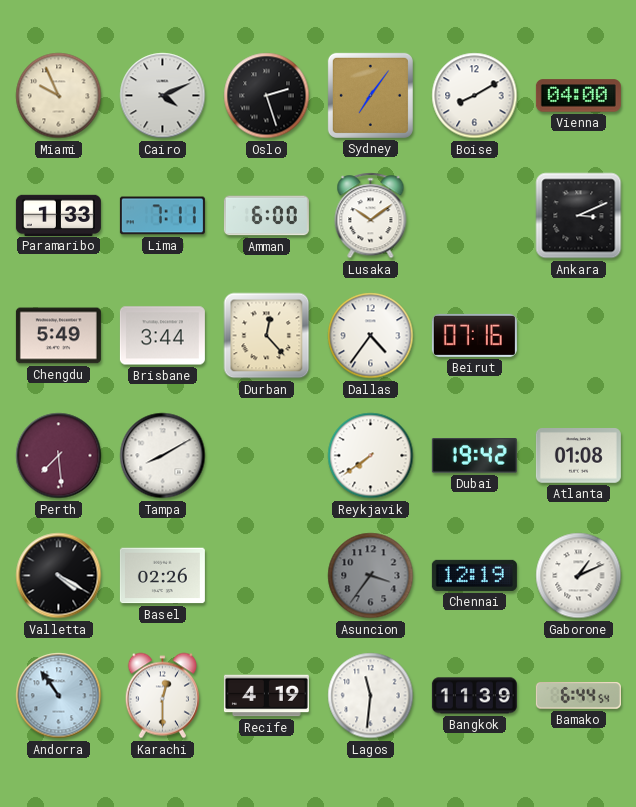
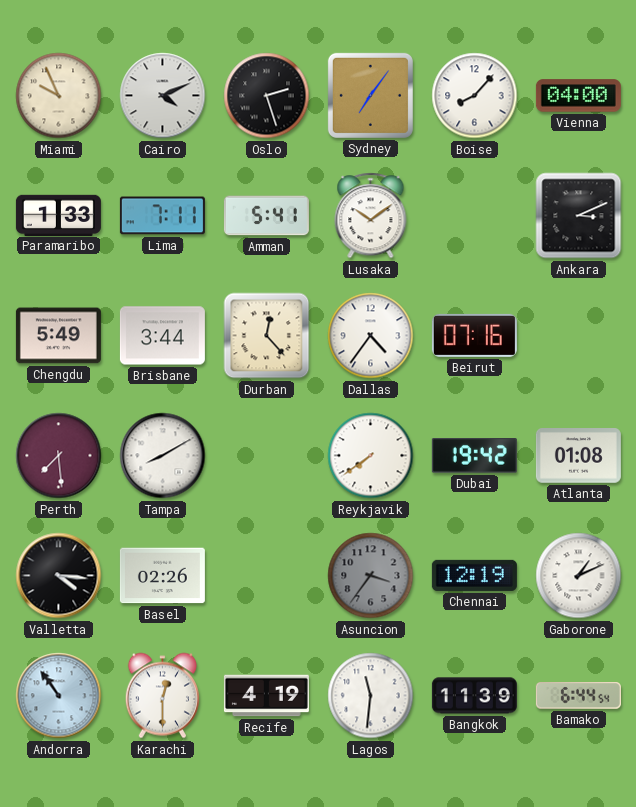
Boise: 8:10 -> 8:07
Amman: 6:00 -> 5:41
Valletta: 4:20 -> 4:16
